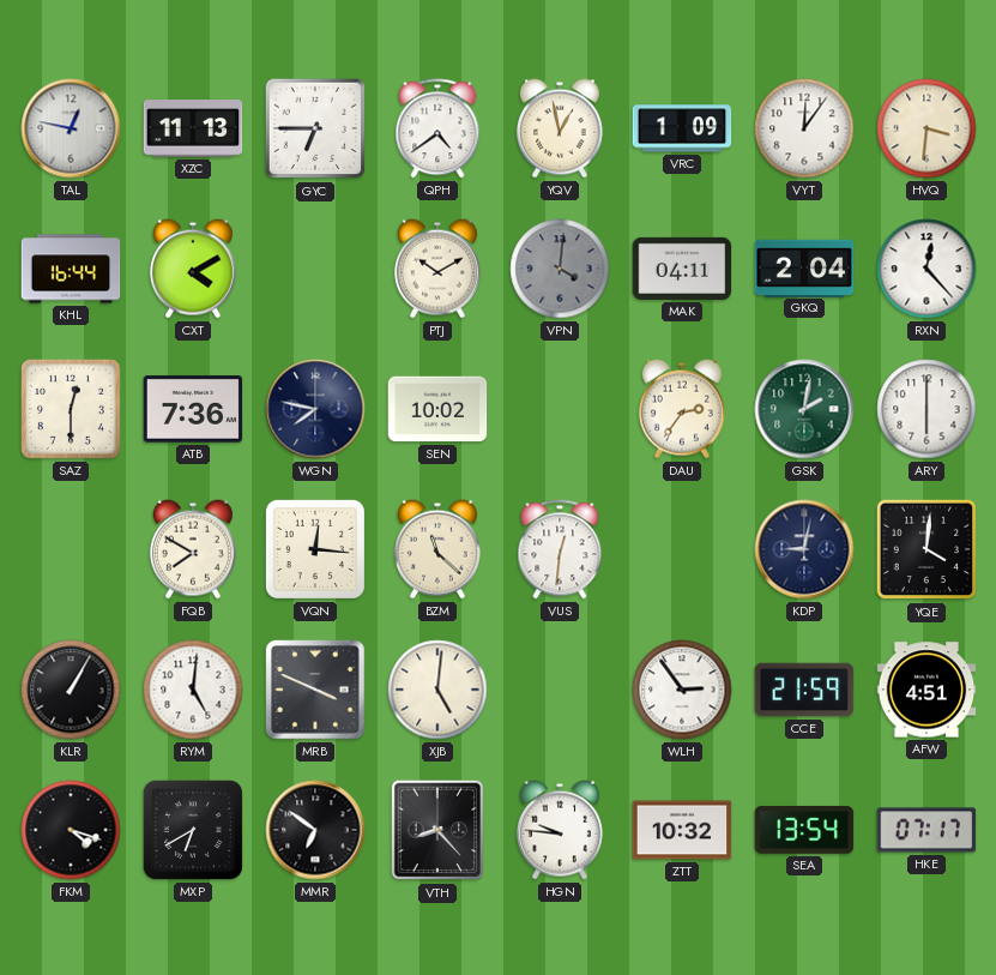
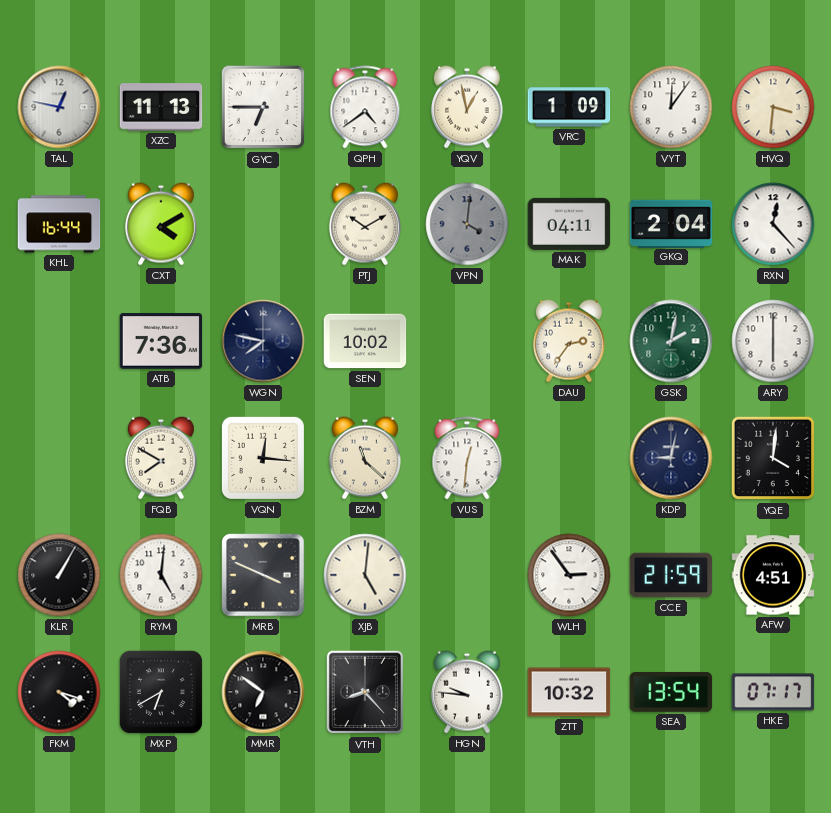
SAZ: 12:30 -> none
